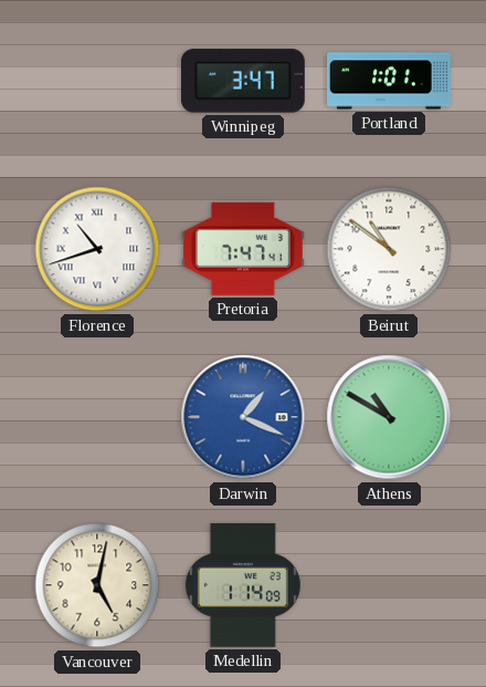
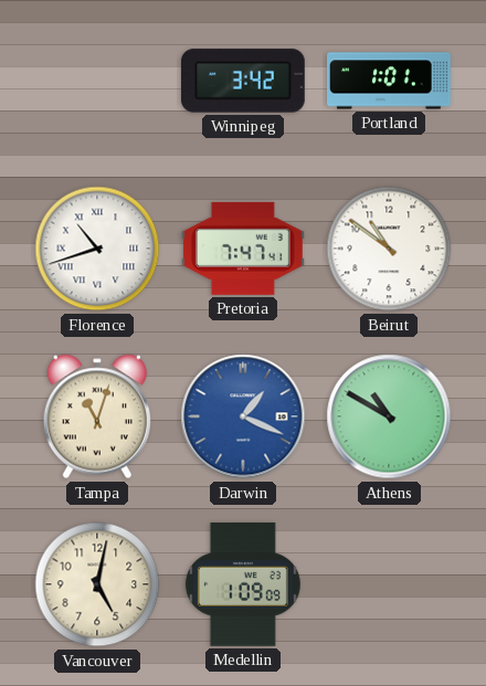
Winnipeg: 3:47 -> 3:42
Tampa: none -> 11:03
Medellin: 1:14 -> 1:09
